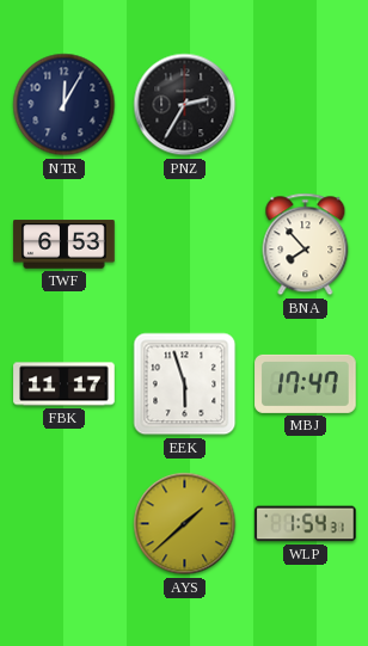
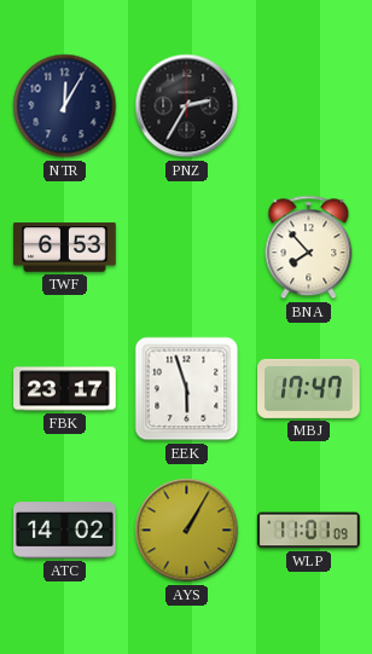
FBK: 11:17 -> 23:17
ATC: none -> 14:02
AYS: 1:38 -> 1:05
WLP: 1:54 -> 11:01
